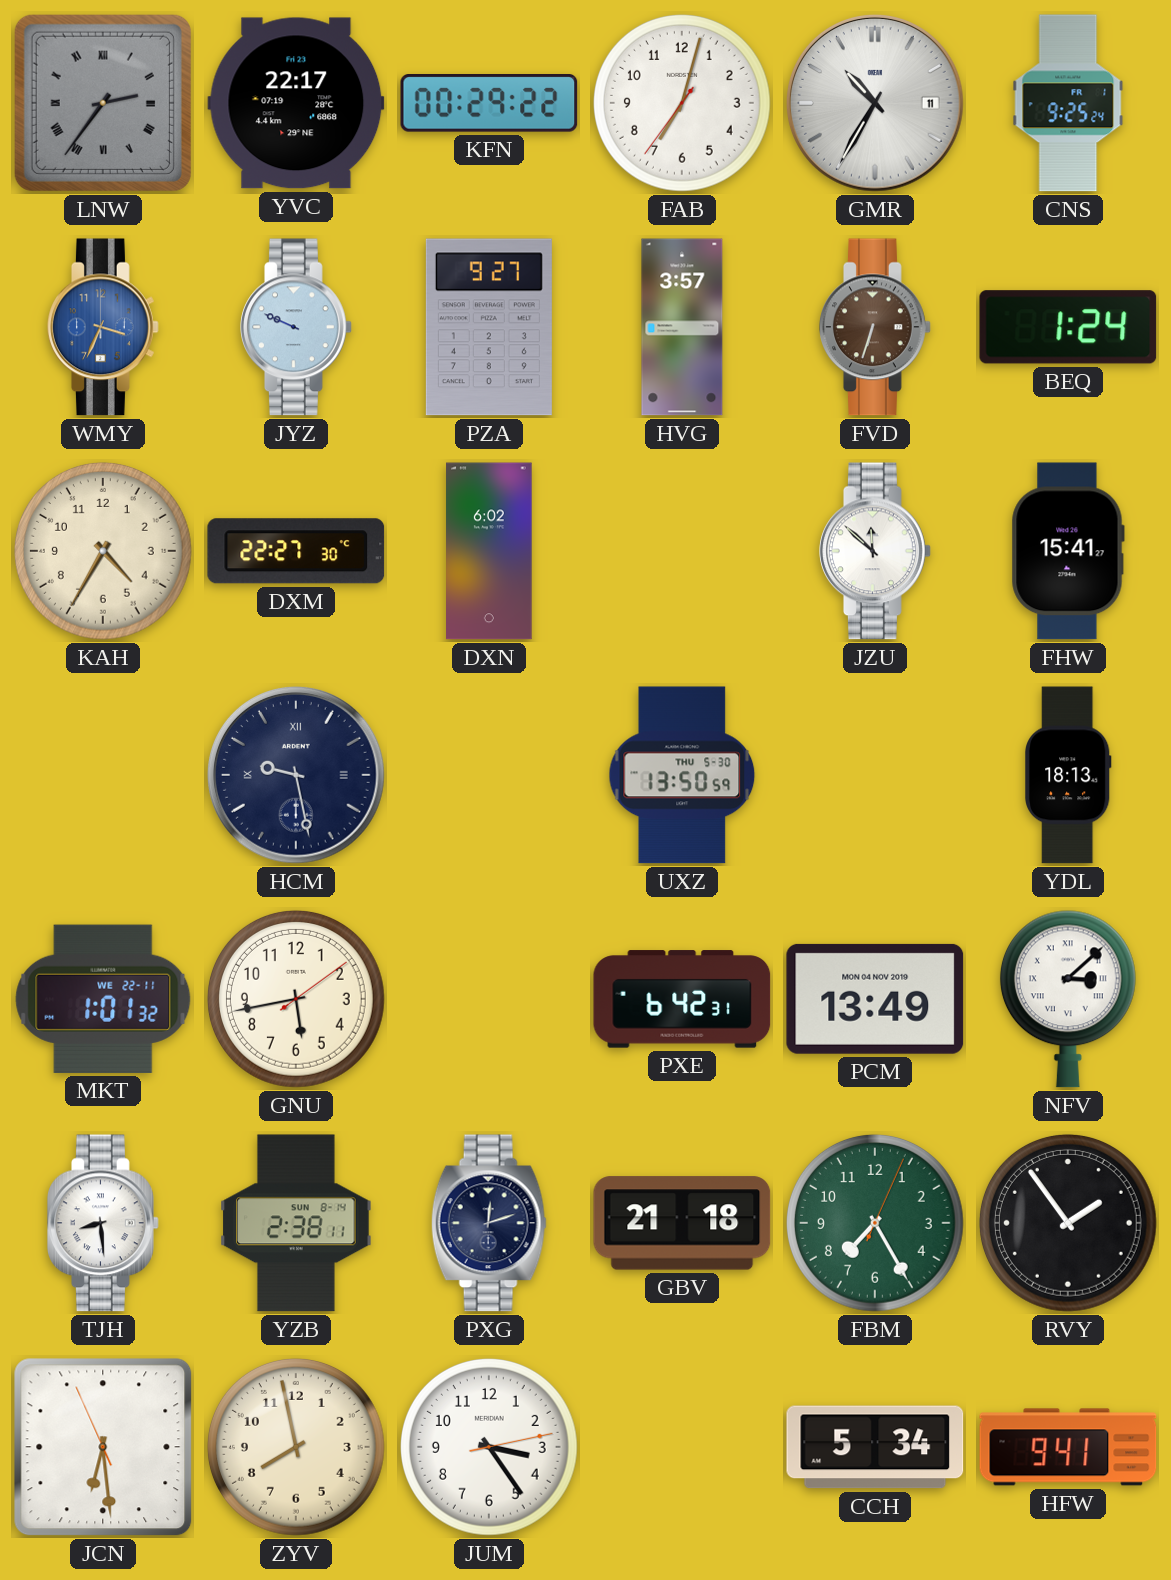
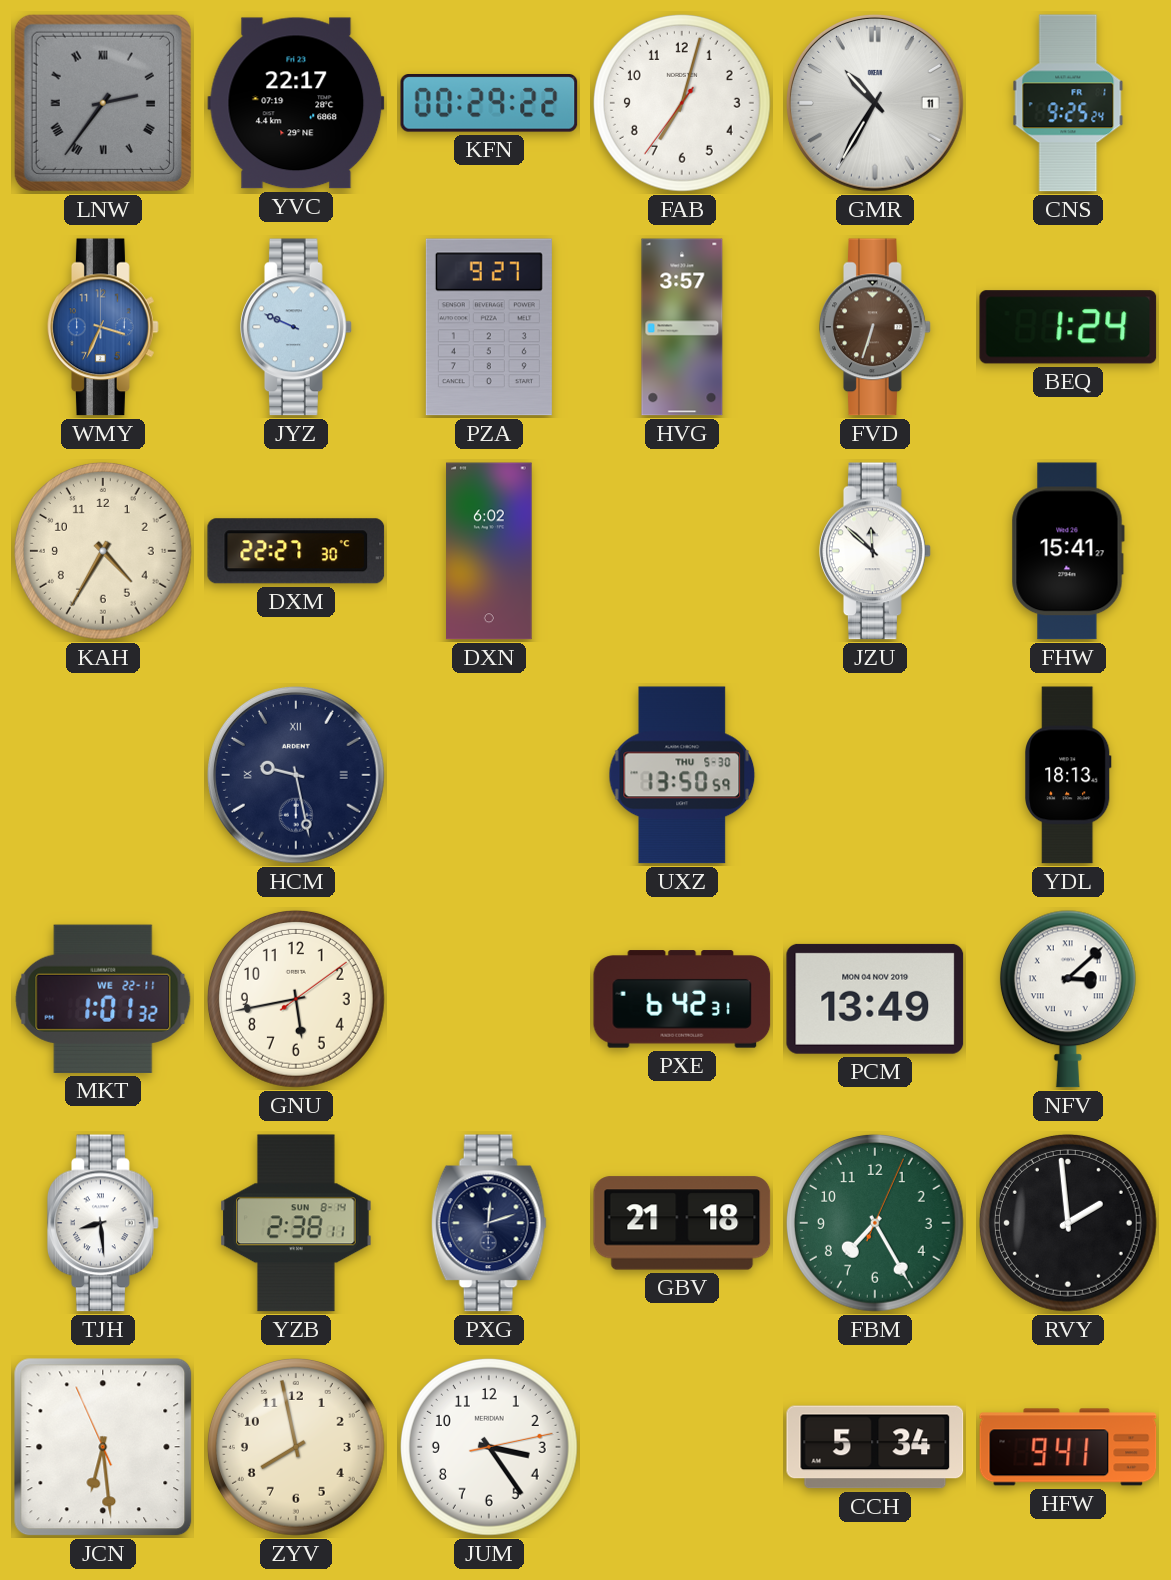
RVY: 1:54 -> 1:59
